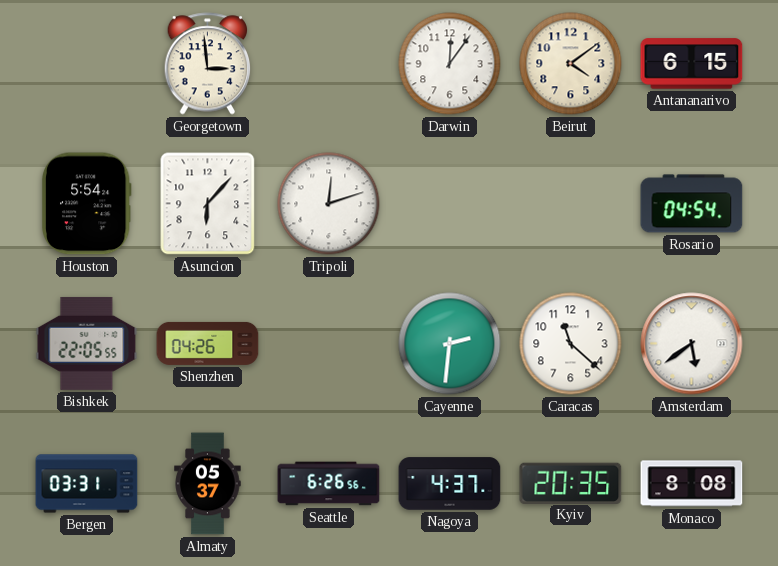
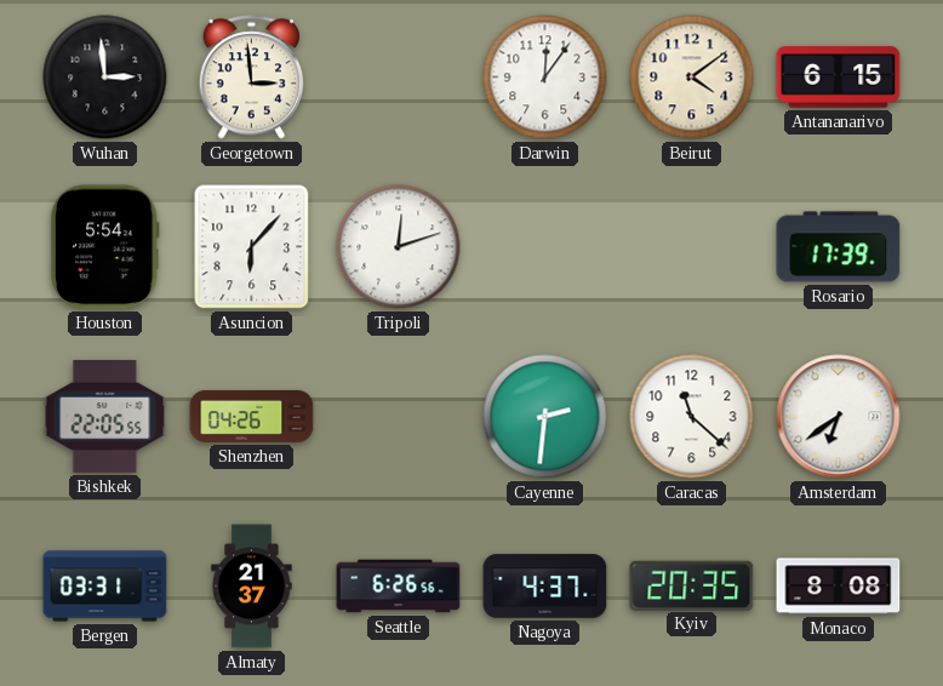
Wuhan: none -> 2:59
Rosario: 04:54 -> 17:39
Amsterdam: 5:39 -> 6:39
Almaty: 05:37 -> 21:37
